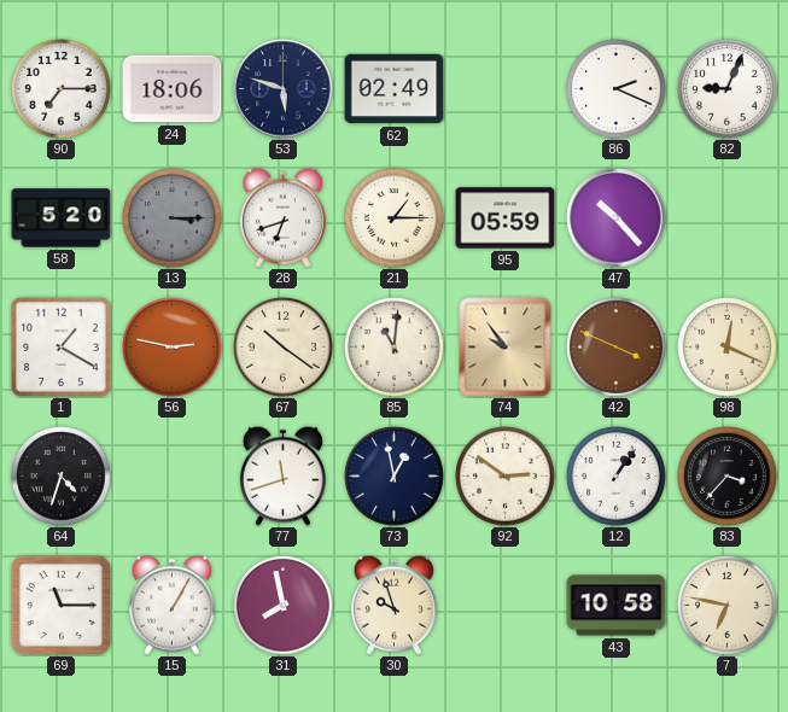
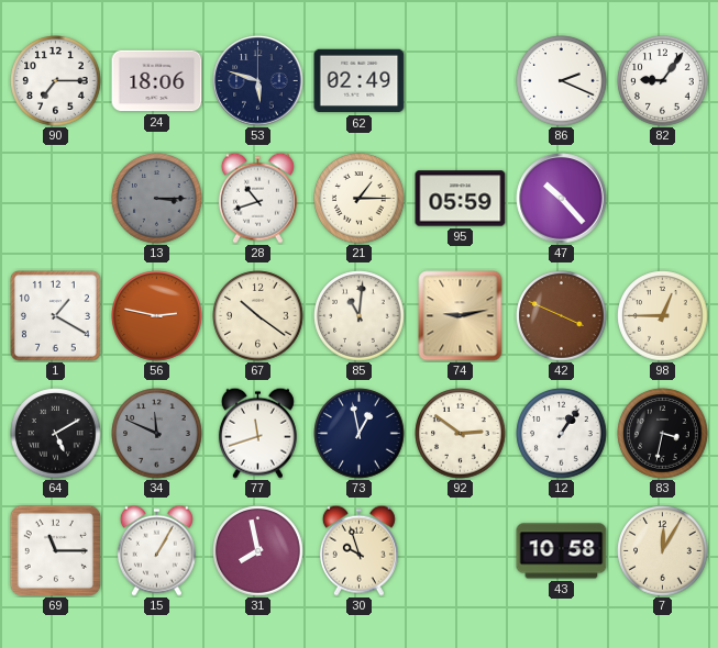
82: 9:04 -> 9:06
58: 5:20 -> none
28: 6:42 -> 10:42
74: 9:54 -> 9:13
98: 12:19 -> 12:45
64: 4:33 -> 5:10
34: none -> 11:49
83: 3:37 -> 3:32
7: 6:47 -> 12:05
